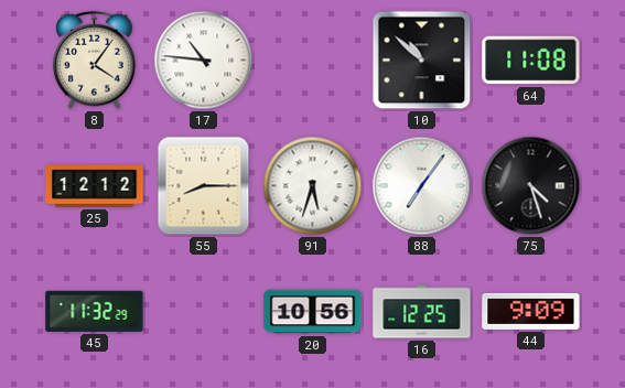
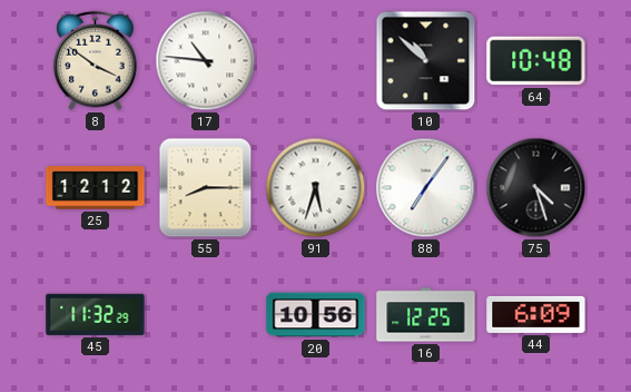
8: 4:06 -> 3:51
64: 11:08 -> 10:48
44: 9:09 -> 6:09
